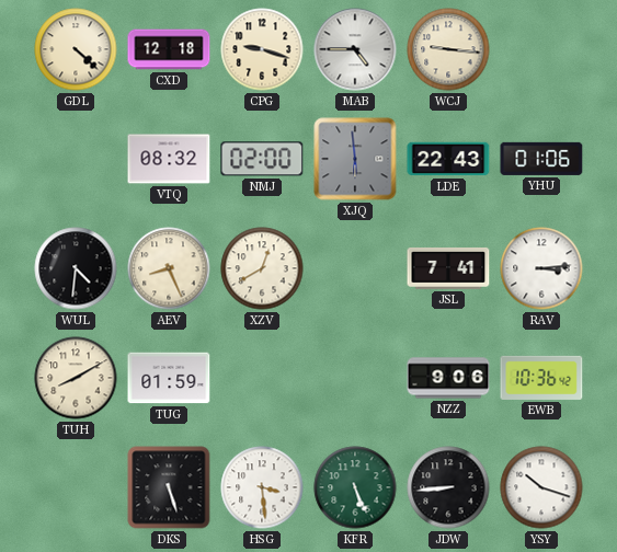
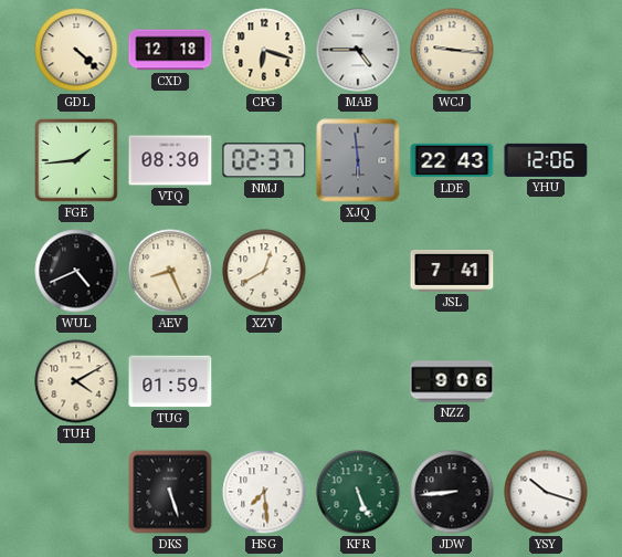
CPG: 9:18 -> 6:18
FGE: none -> 1:44
VTQ: 08:32 -> 08:30
NMJ: 02:00 -> 02:37
YHU: 01:06 -> 12:06
WUL: 4:31 -> 4:41
RAV: 3:14 -> none
TUH: 8:10 -> 4:10
EWB: 10:36 -> none
HSG: 3:29 -> 7:29
